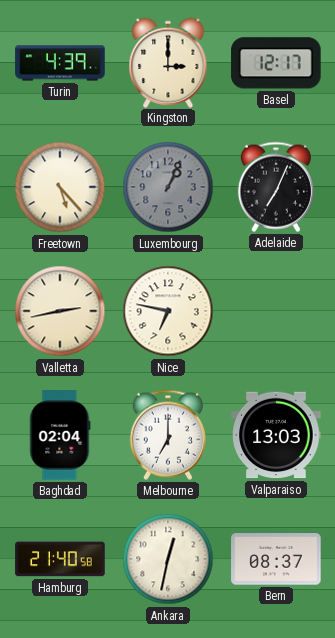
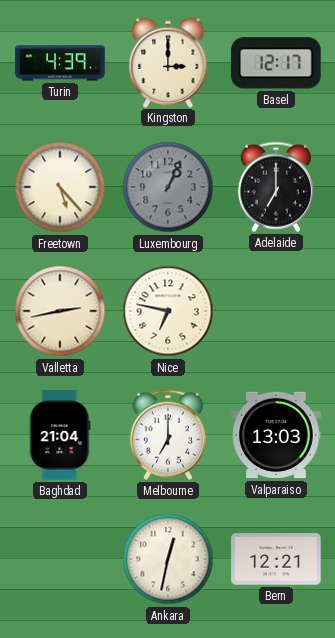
Adelaide: 7:04 -> 7:00
Baghdad: 02:04 -> 21:04
Hamburg: 21:40 -> none
Bern: 08:37 -> 12:21
